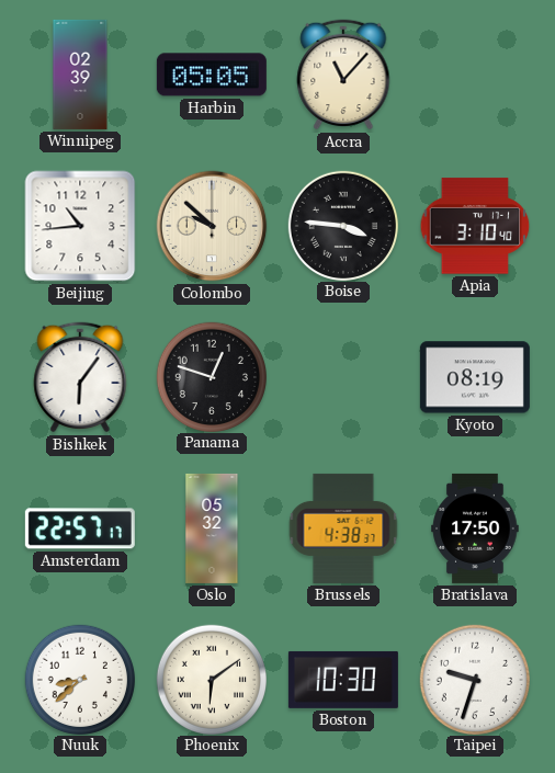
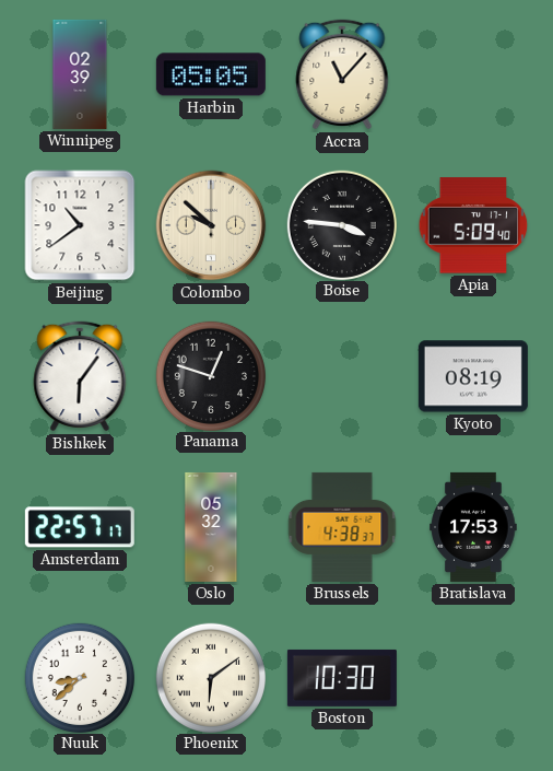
Beijing: 10:44 -> 10:39
Apia: 3:10 -> 5:09
Bratislava: 17:50 -> 17:53
Taipei: 9:33 -> none
